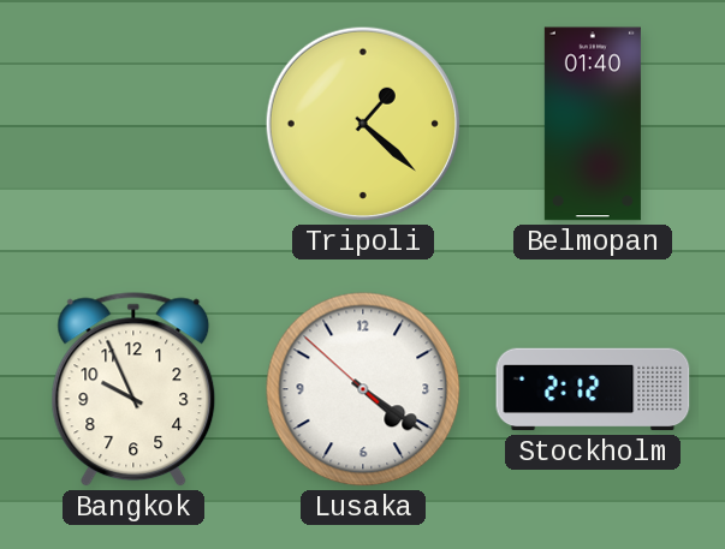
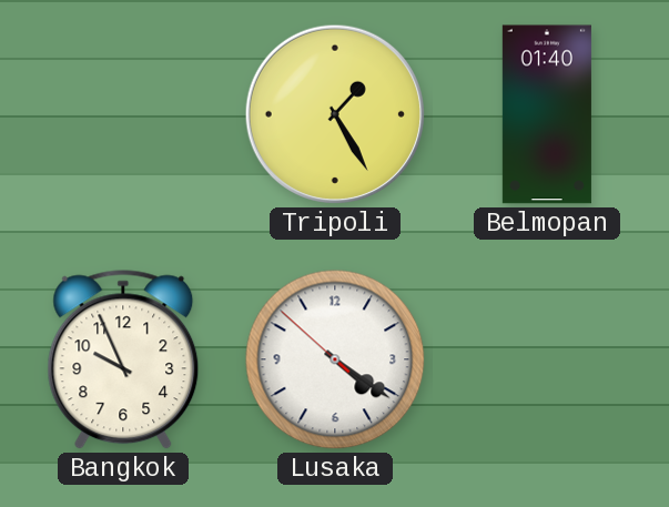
Tripoli: 1:22 -> 1:25
Stockholm: 2:12 -> none
